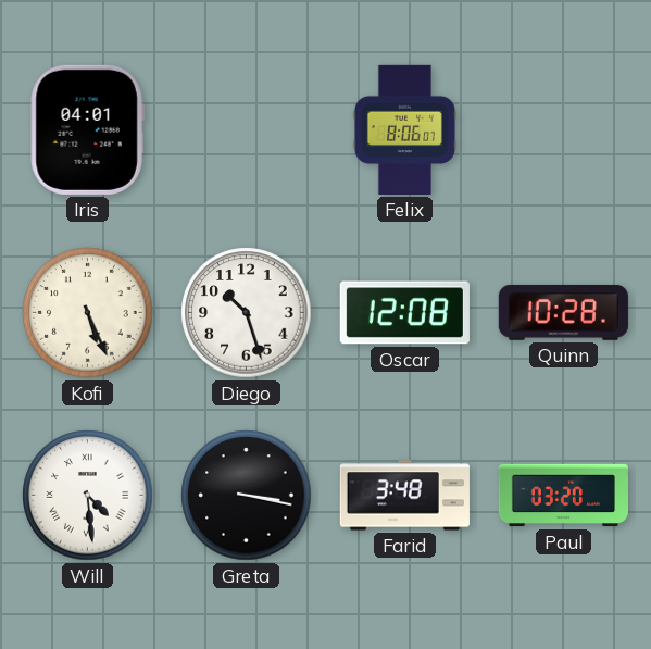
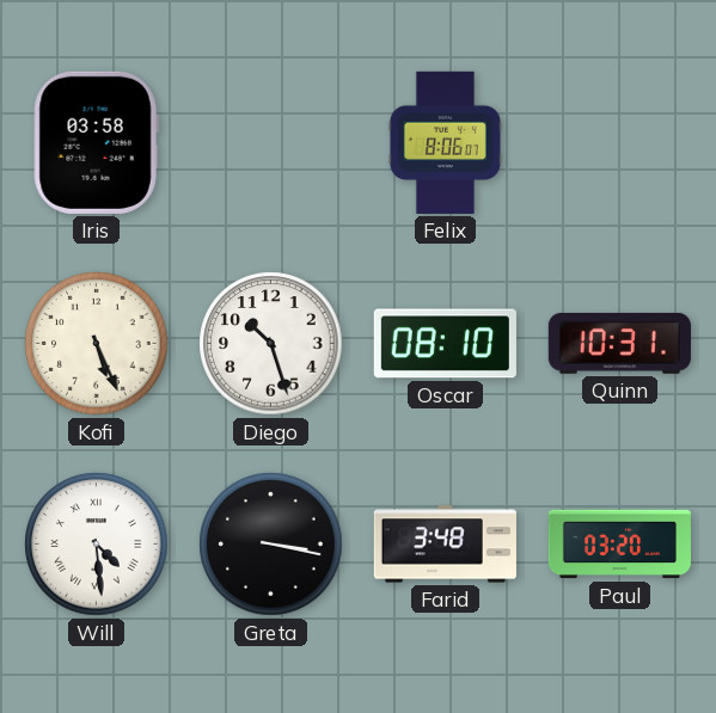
Iris: 04:01 -> 03:58
Oscar: 12:08 -> 08:10
Quinn: 10:28 -> 10:31
